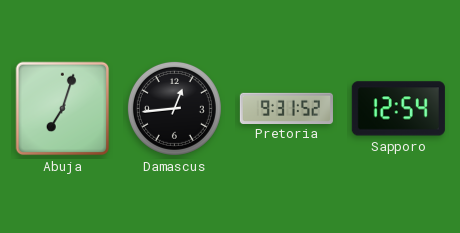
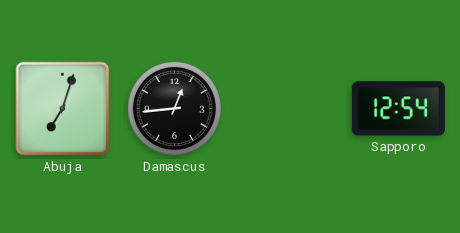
Pretoria: 9:31 -> none
